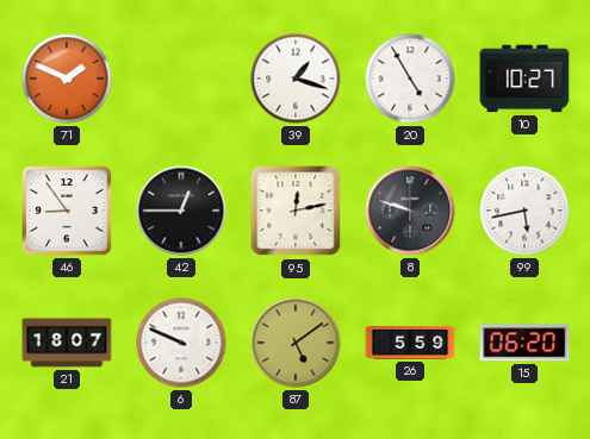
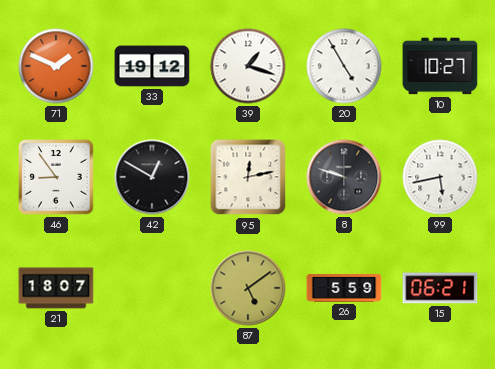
33: none -> 19:12
42: 12:45 -> 12:50
6: 9:49 -> none
15: 06:20 -> 06:21
